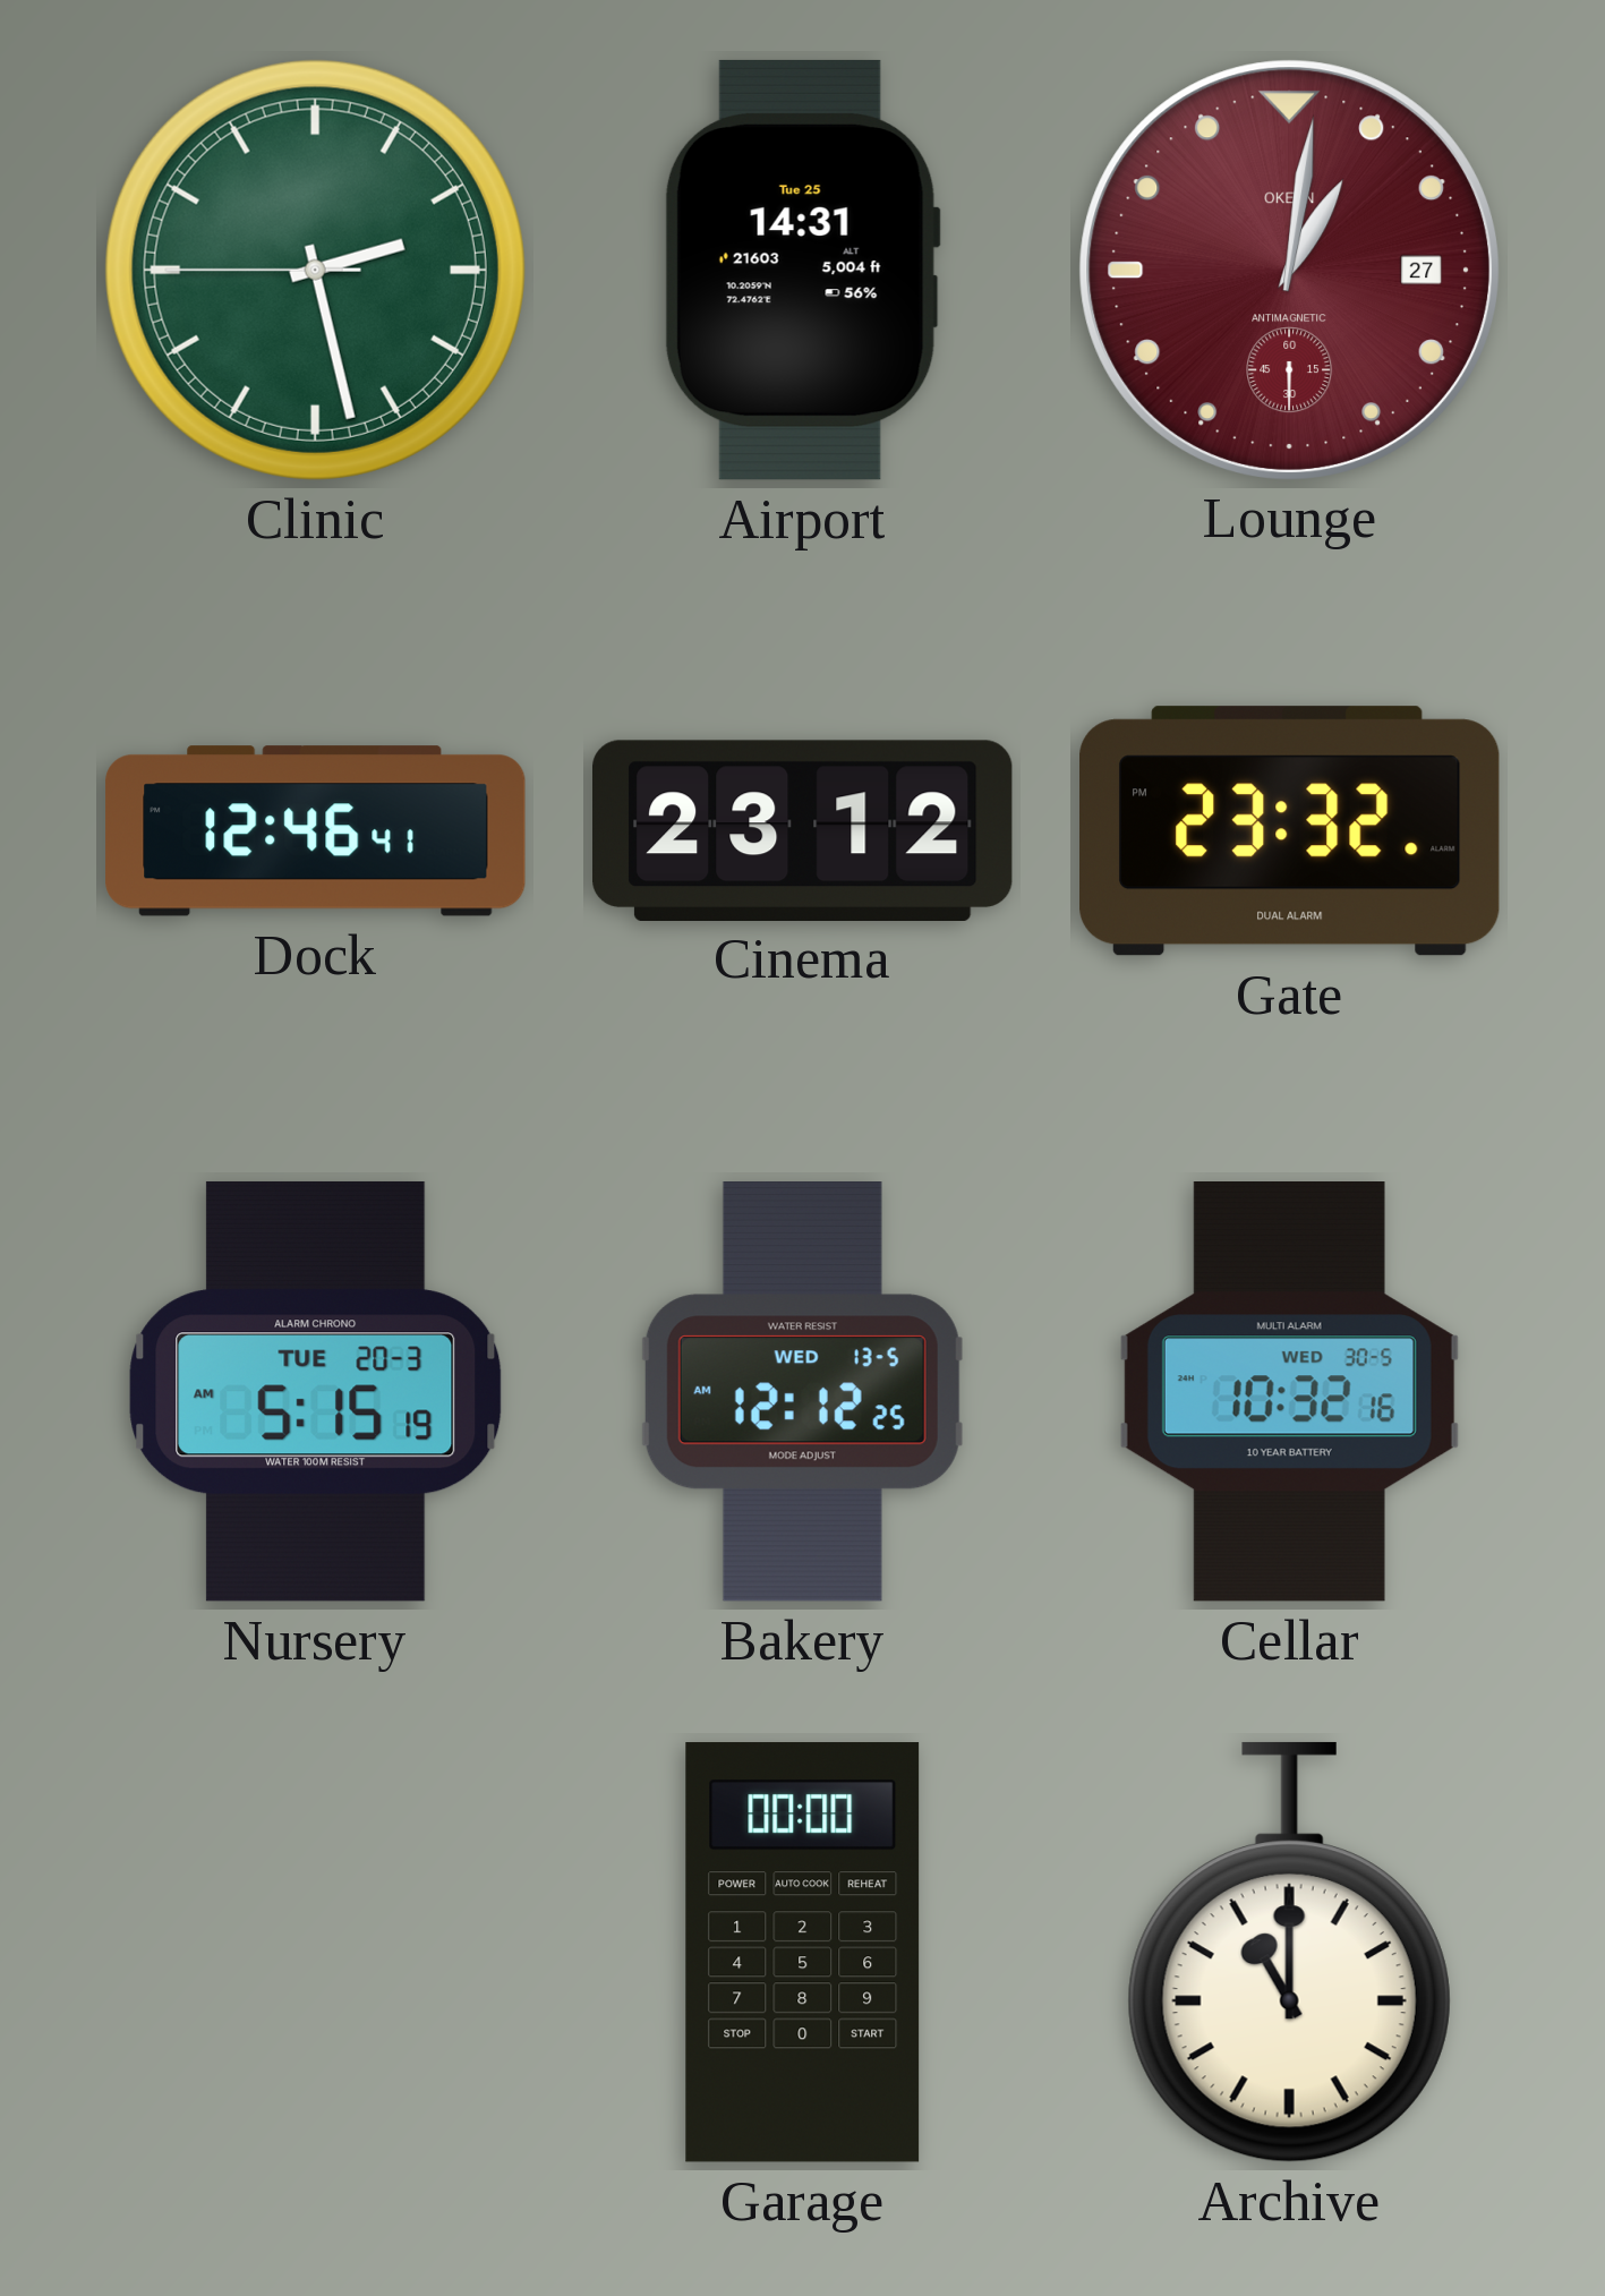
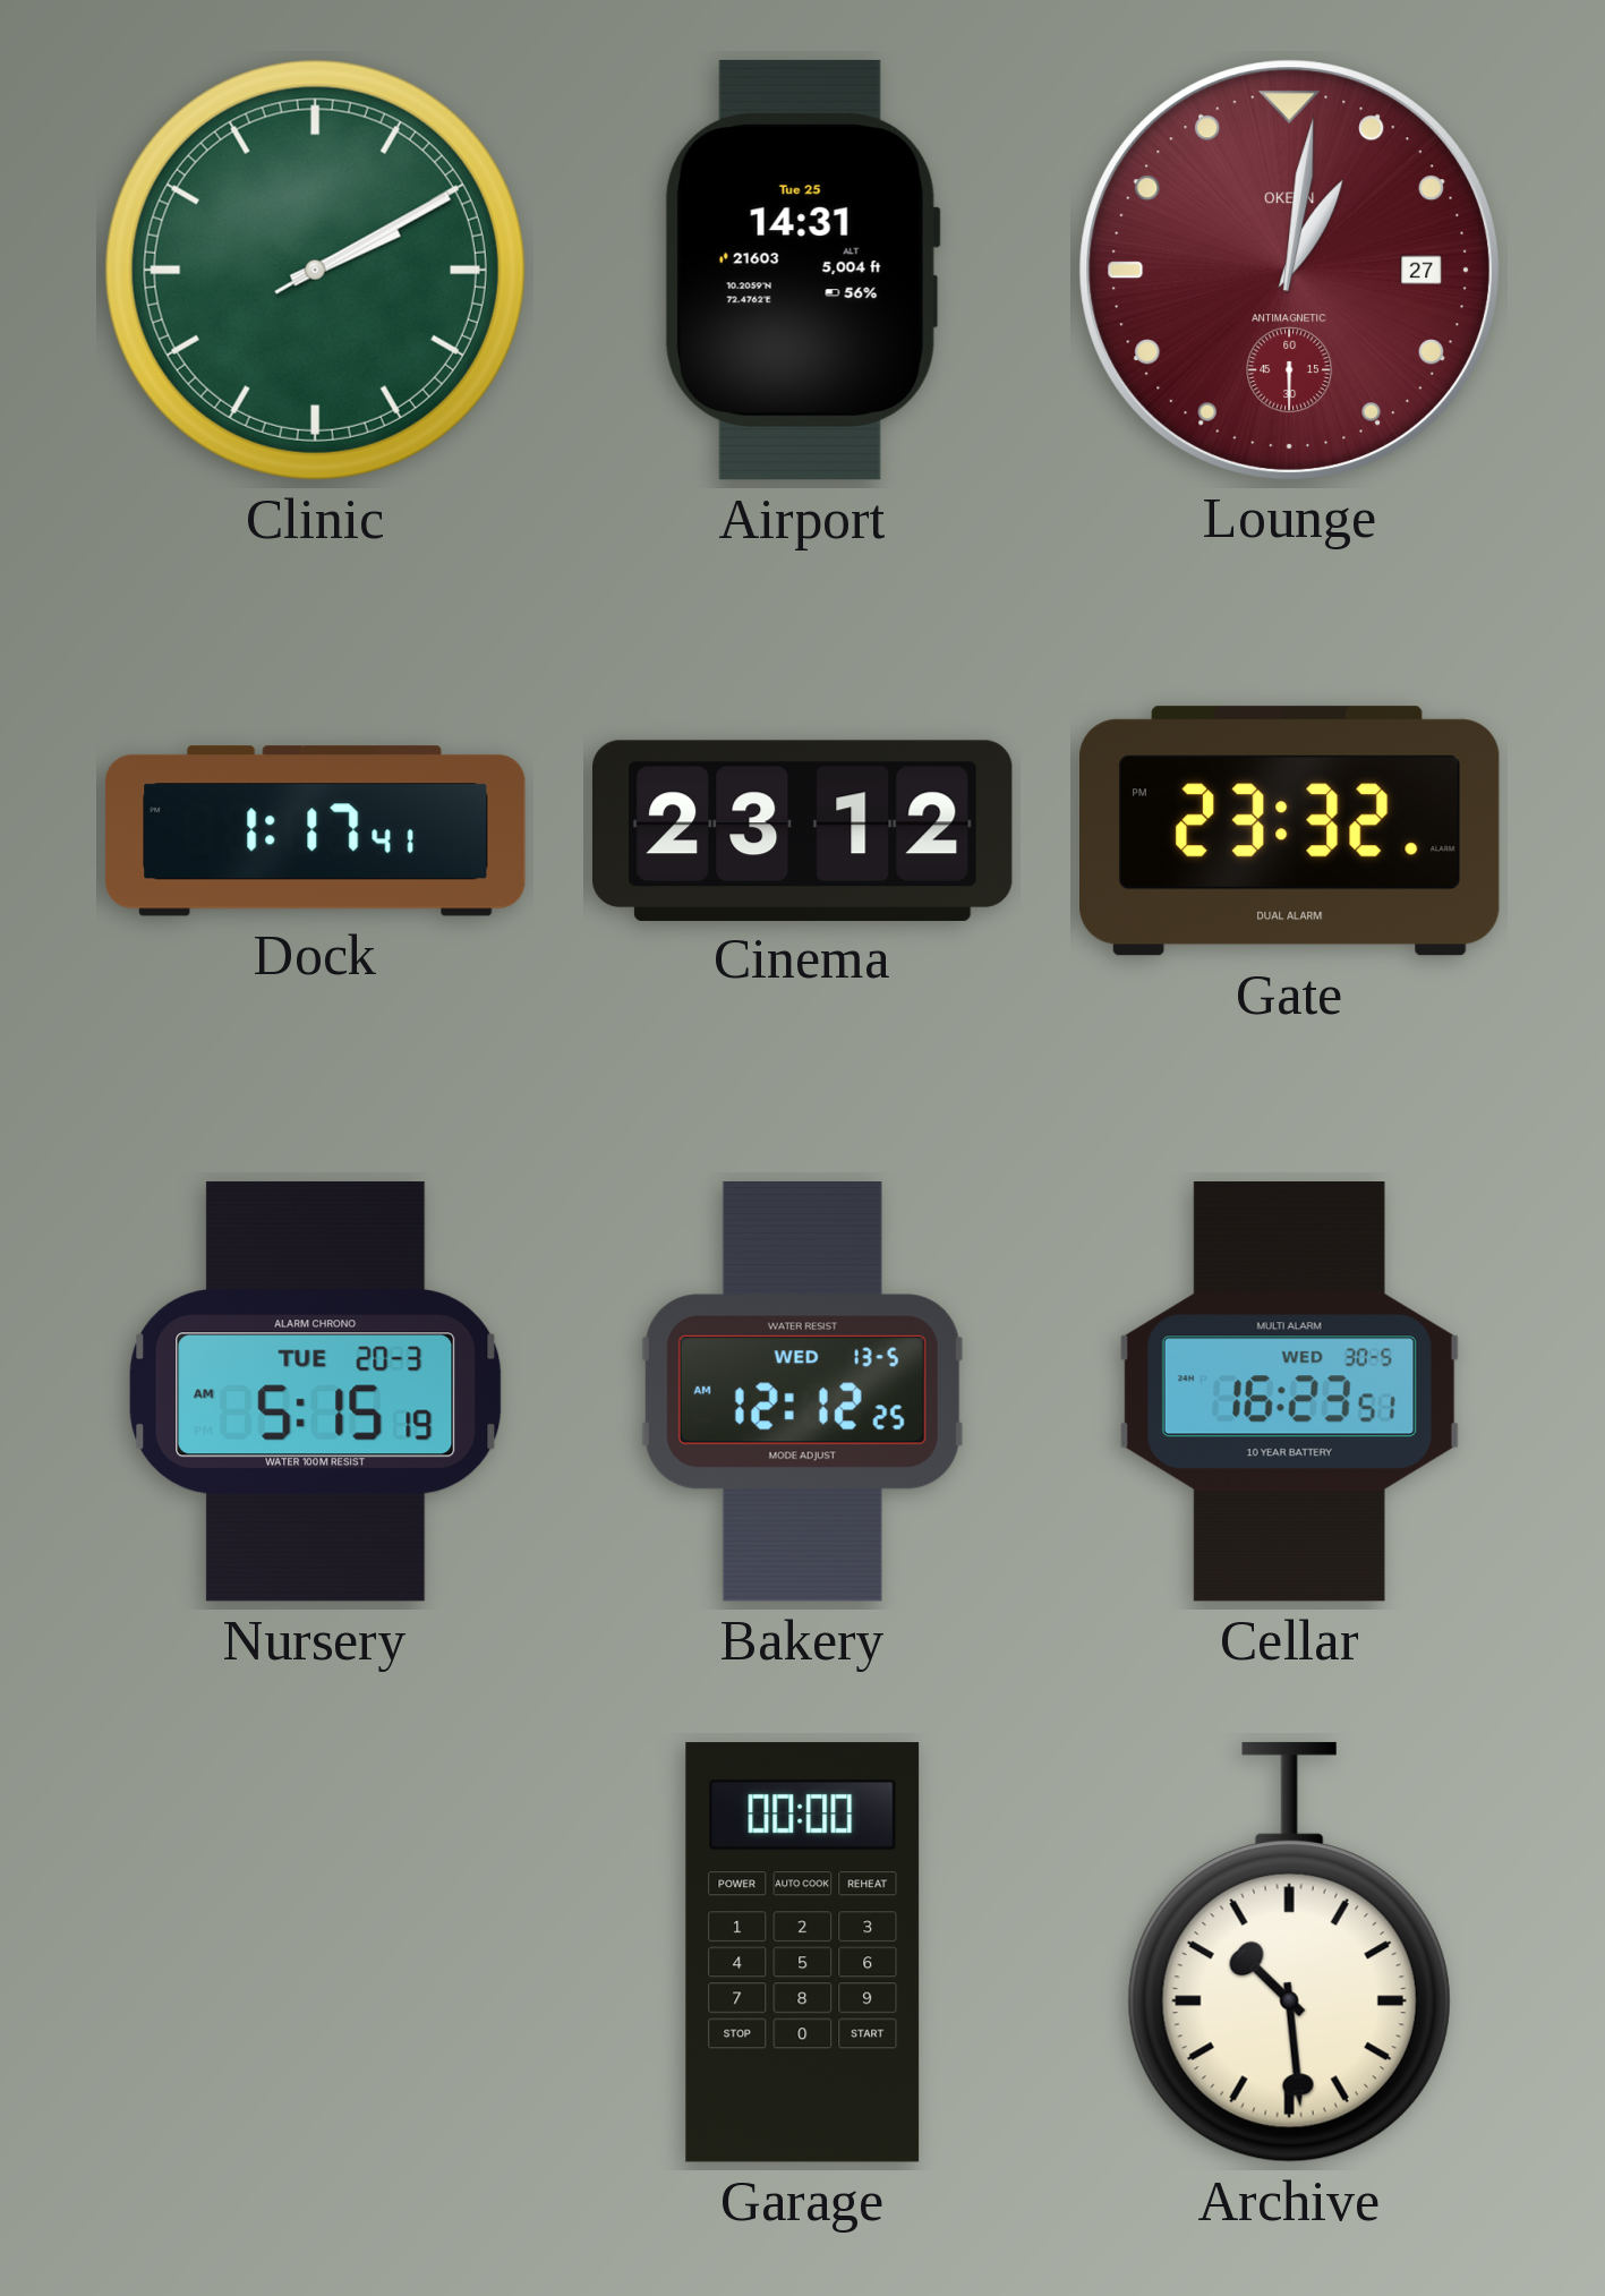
Clinic: 2:27 -> 2:10
Dock: 12:46 -> 1:17
Cellar: 10:32 -> 16:23
Archive: 11:00 -> 10:29
